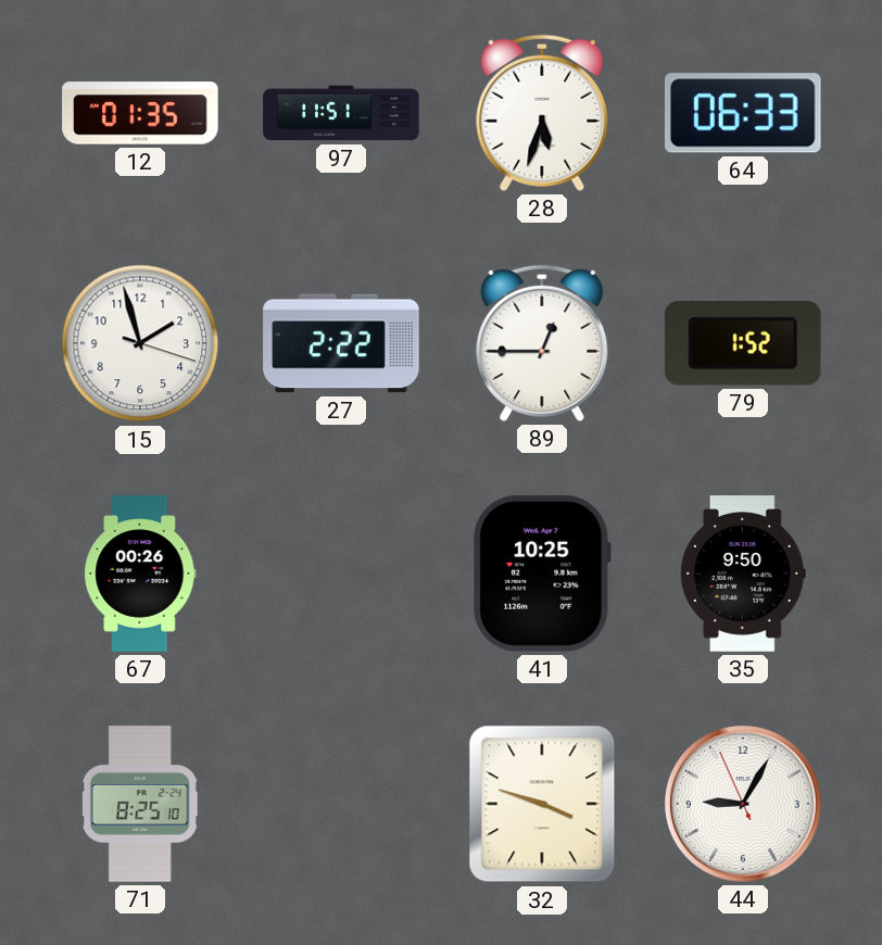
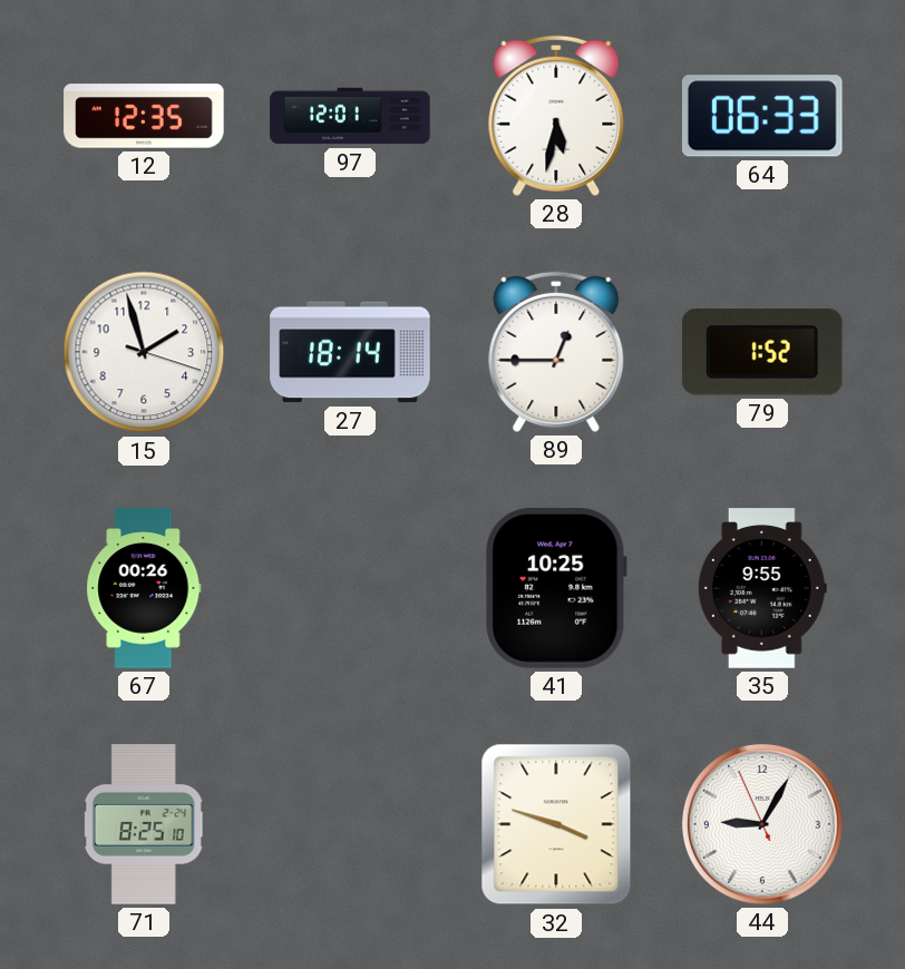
12: 01:35 -> 12:35
97: 11:51 -> 12:01
28: 5:33 -> 5:32
27: 2:22 -> 18:14
35: 9:50 -> 9:55
